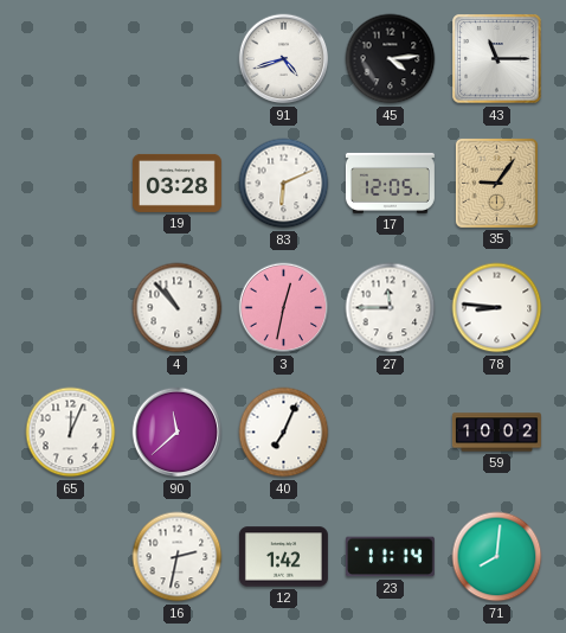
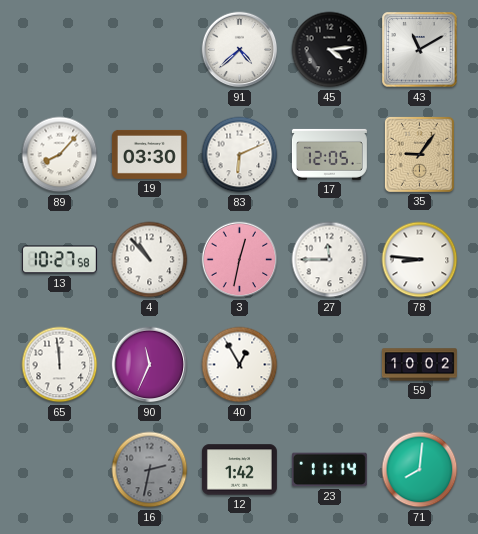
91: 4:42 -> 4:38
43: 11:15 -> 11:10
89: none -> 8:07
19: 03:28 -> 03:30
13: none -> 10:27
65: 12:04 -> 11:59
90: 11:38 -> 11:34
40: 7:04 -> 12:55
16 dial: white -> grey
